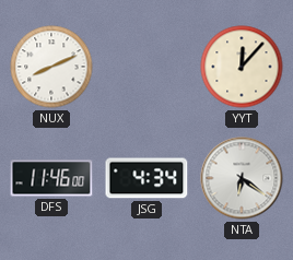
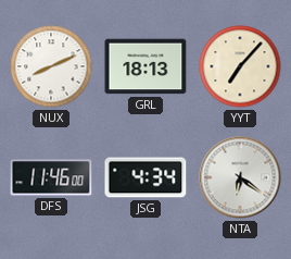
GRL: none -> 18:13
YYT: 12:07 -> 7:07
